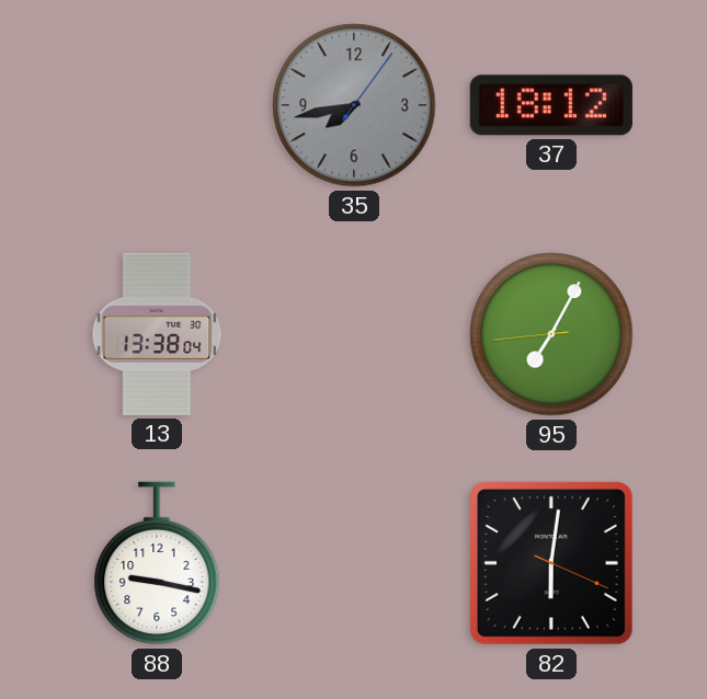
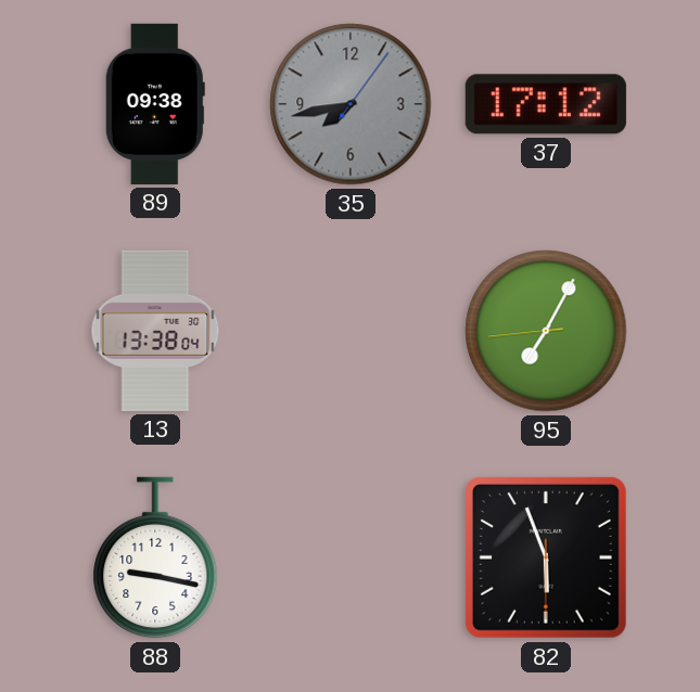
89: none -> 09:38
37: 18:12 -> 17:12
82: 6:01 -> 5:56
